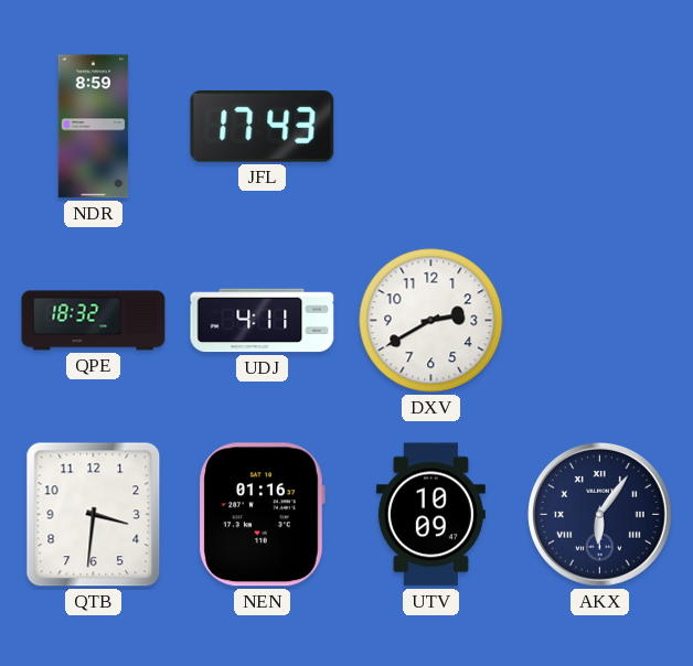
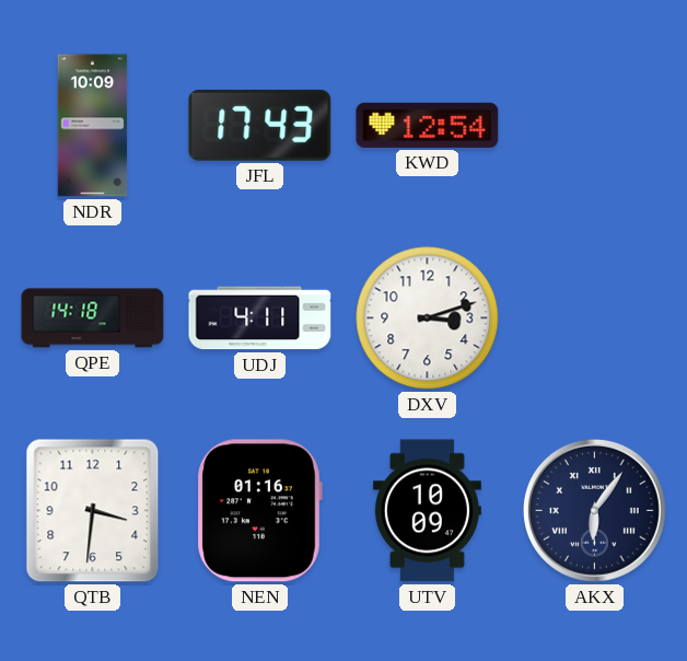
NDR: 8:59 -> 10:09
KWD: none -> 12:54
QPE: 18:32 -> 14:18
DXV: 2:40 -> 3:12
